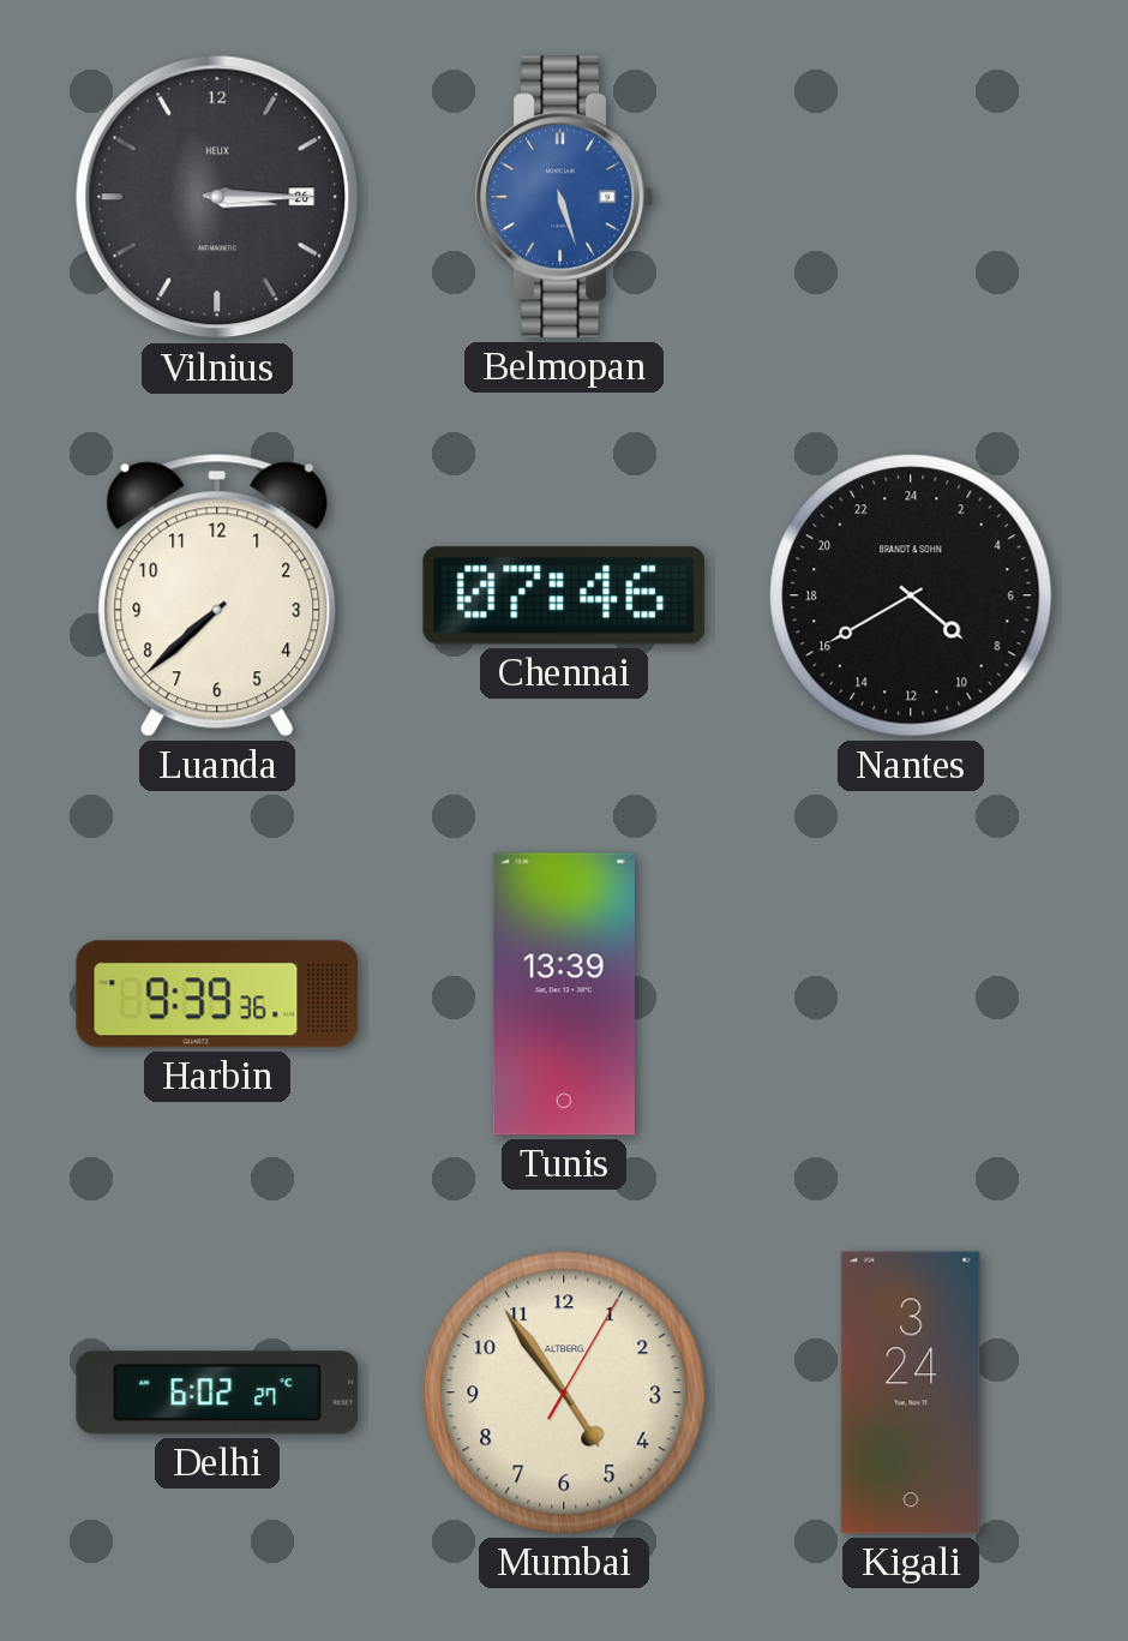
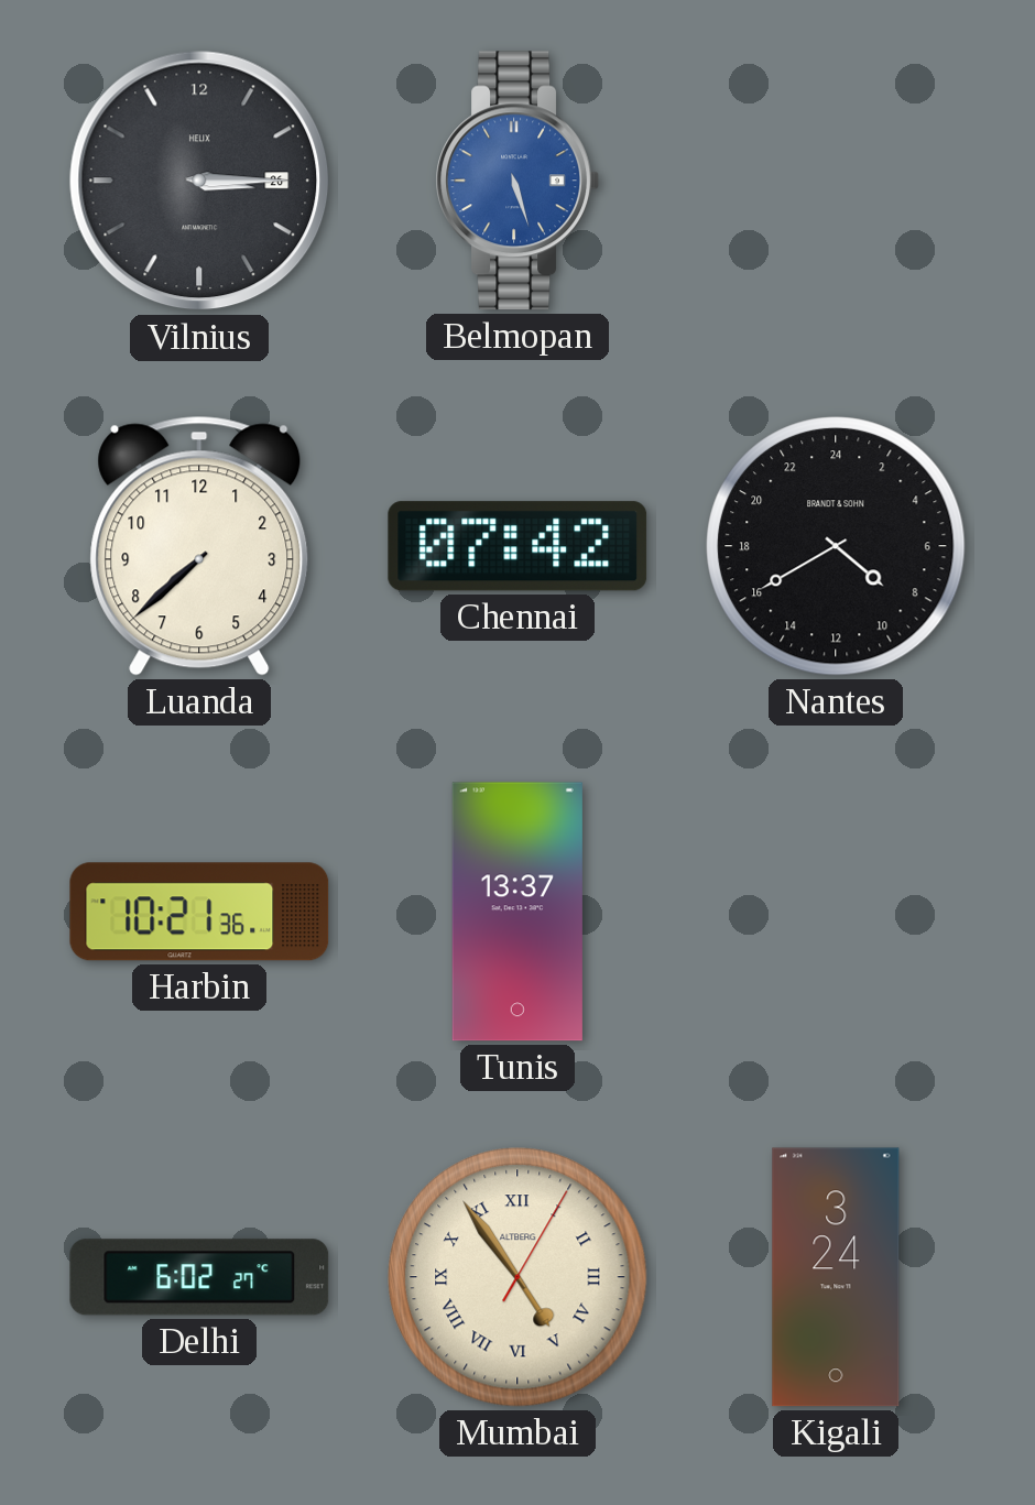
Chennai: 07:46 -> 07:42
Harbin: 9:39 -> 10:21
Tunis: 13:39 -> 13:37
Mumbai numerals: Arabic -> Roman
